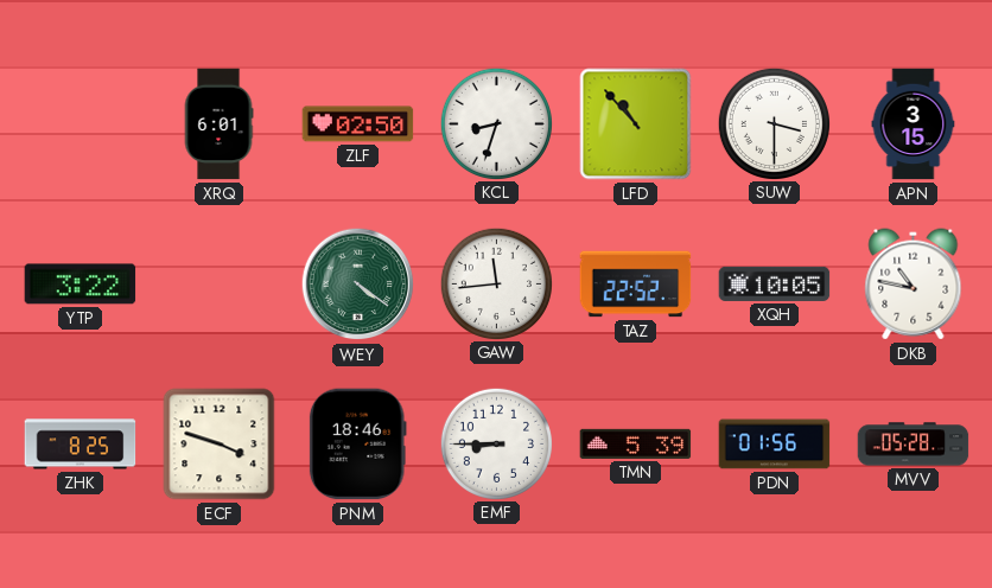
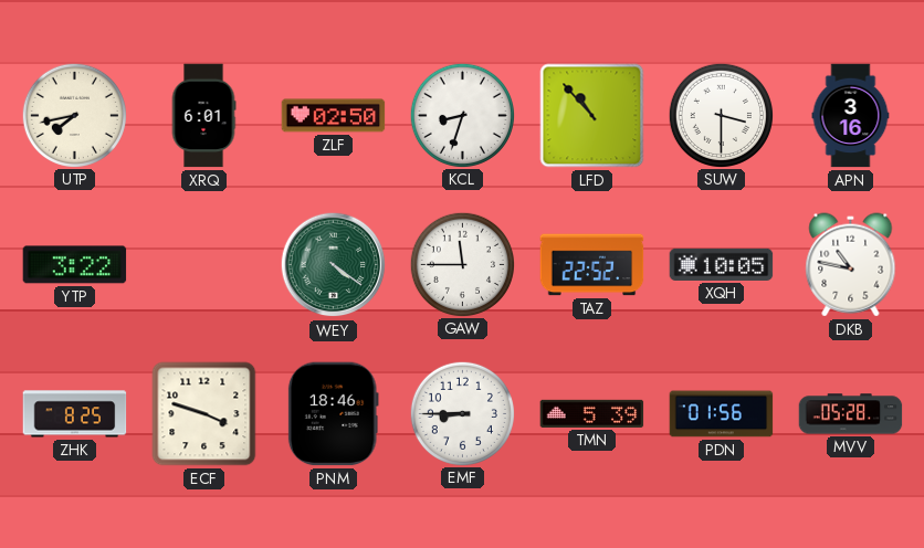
UTP: none -> 7:43
APN: 3:15 -> 3:16
GAW: 11:44 -> 11:45
